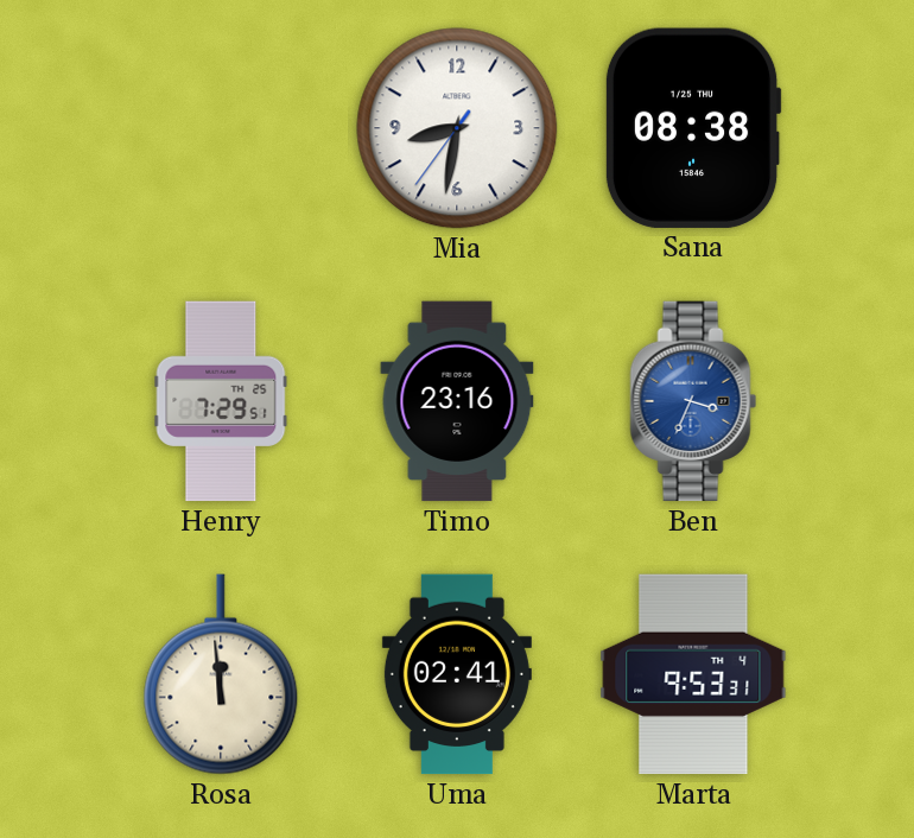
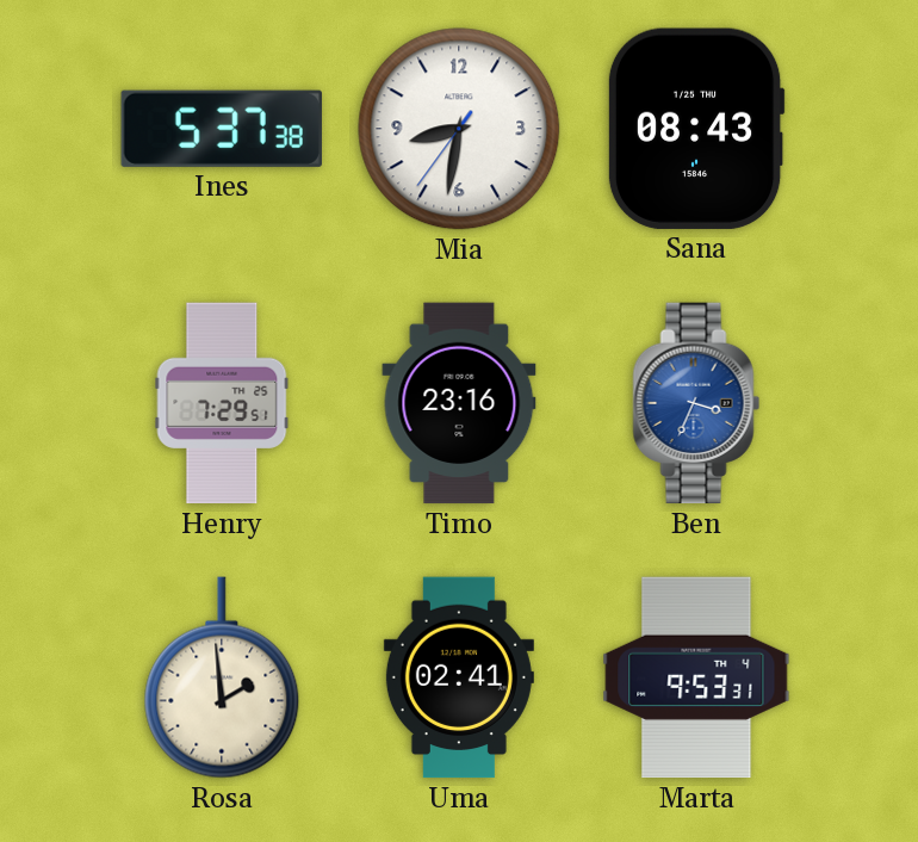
Ines: none -> 5:37
Sana: 08:38 -> 08:43
Rosa: 11:59 -> 1:59
